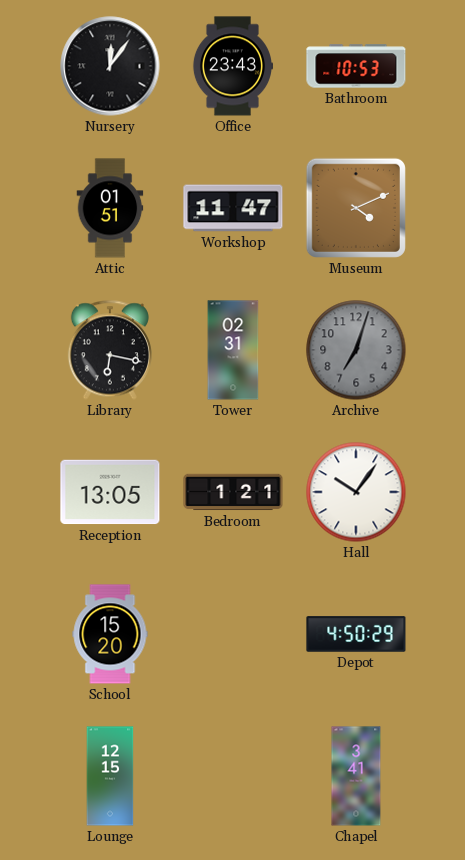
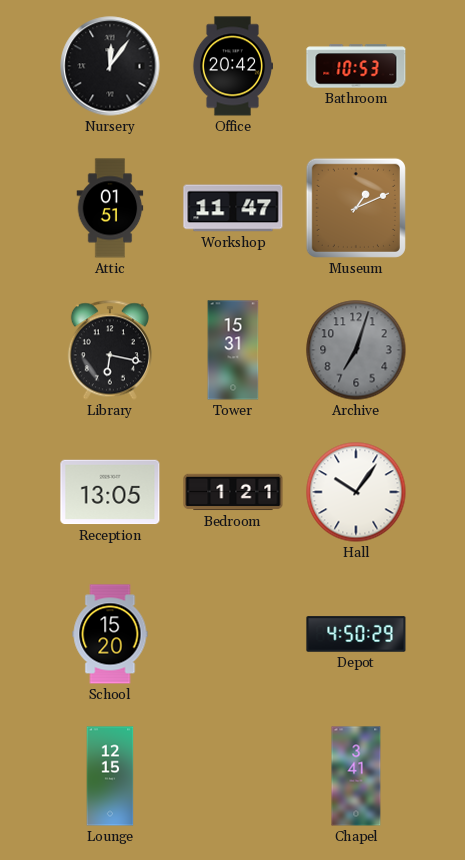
Office: 23:43 -> 20:42
Museum: 4:11 -> 1:11
Tower: 02:31 -> 15:31
